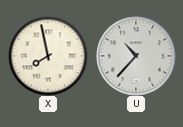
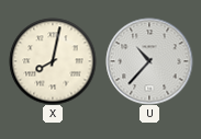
X: 7:58 -> 8:02
